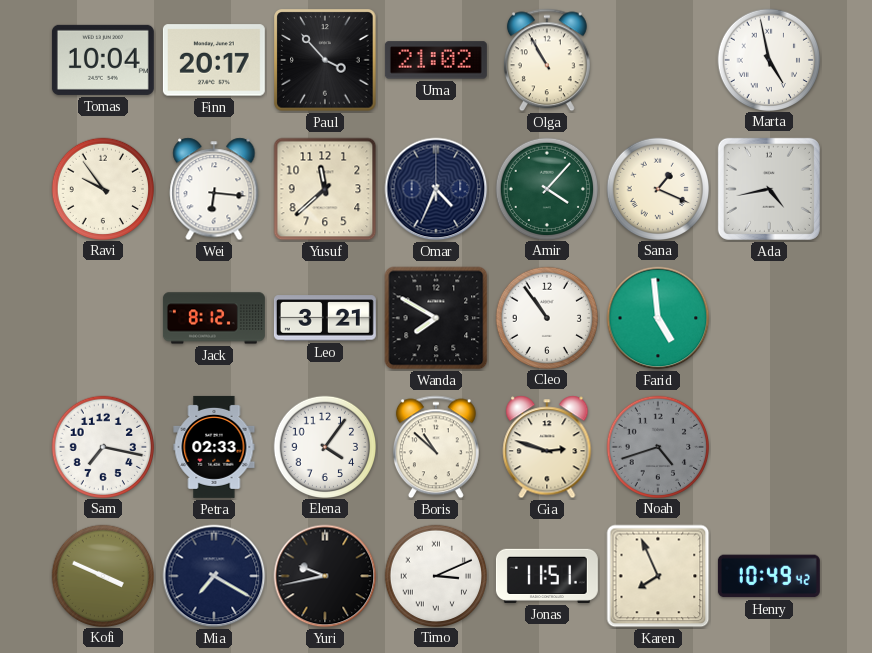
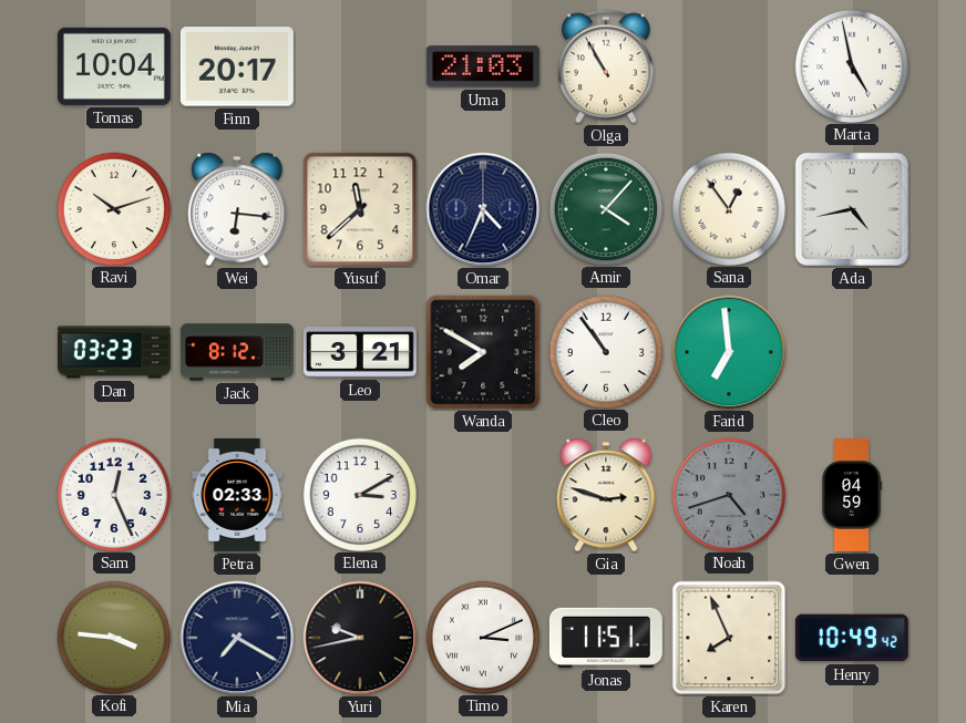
Paul: 3:53 -> none
Uma: 21:02 -> 21:03
Ravi: 9:54 -> 10:12
Sana: 1:19 -> 12:54
Dan: none -> 03:23
Farid: 4:59 -> 6:59
Sam: 7:17 -> 12:26
Elena: 4:06 -> 3:10
Boris: 10:52 -> none
Gwen: none -> 04:59
Kofi: 3:49 -> 3:46
